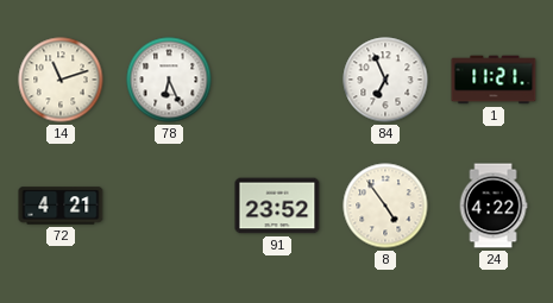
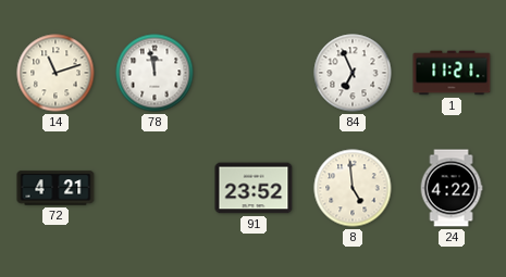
78: 6:26 -> 11:58
8: 4:54 -> 4:59
